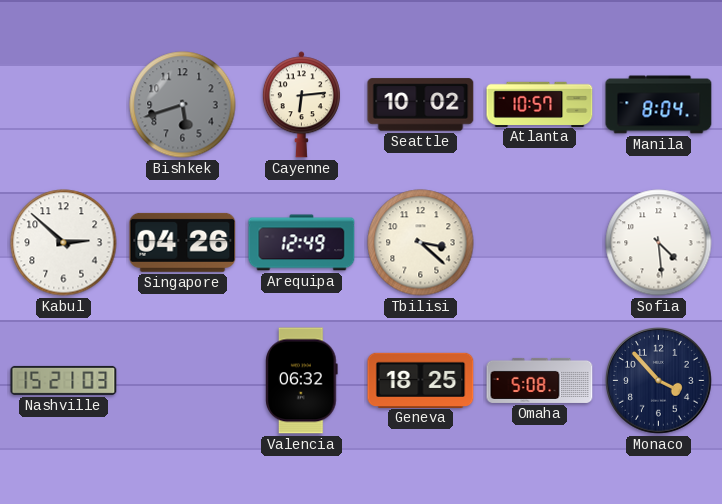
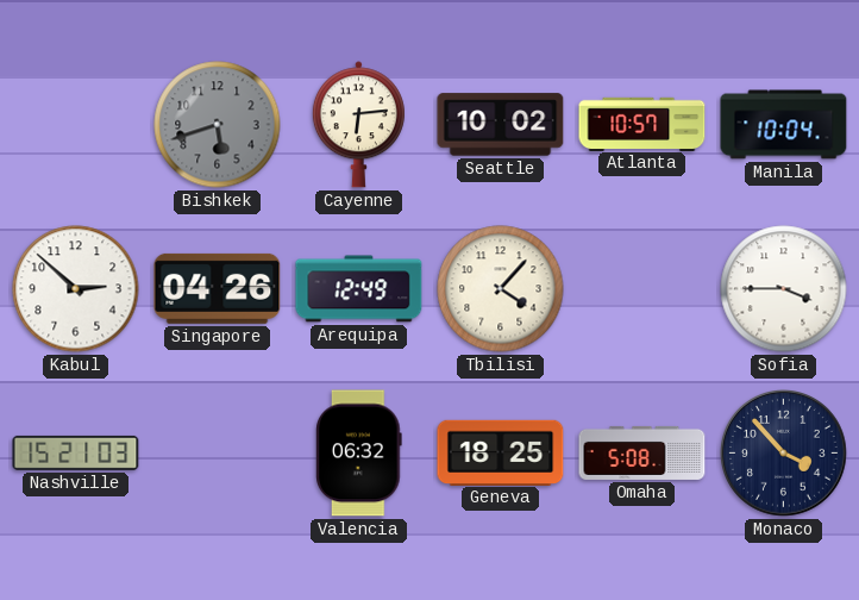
Manila: 8:04 -> 10:04
Tbilisi: 3:22 -> 4:07
Sofia: 4:29 -> 3:45
